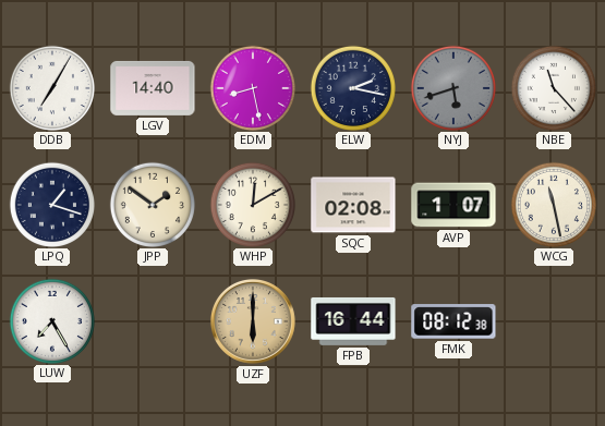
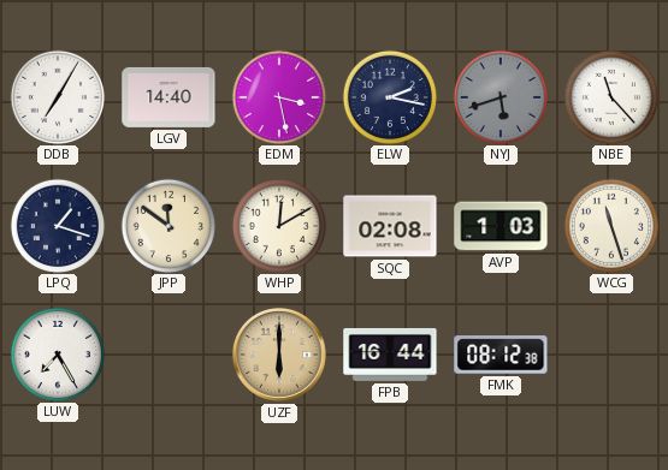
EDM: 8:28 -> 3:28
JPP: 1:51 -> 11:51
AVP: 1:07 -> 1:03
WCG: 11:28 -> 11:27
